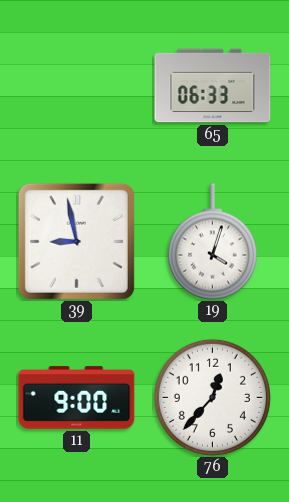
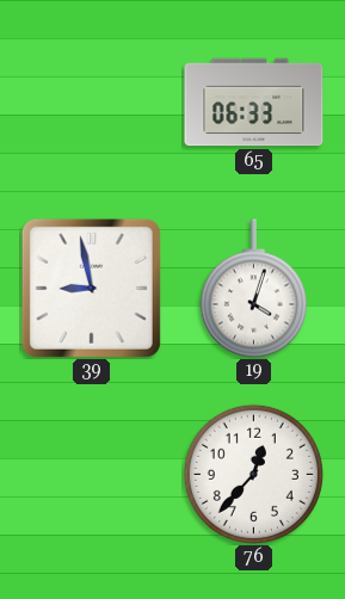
11: 9:00 -> none
